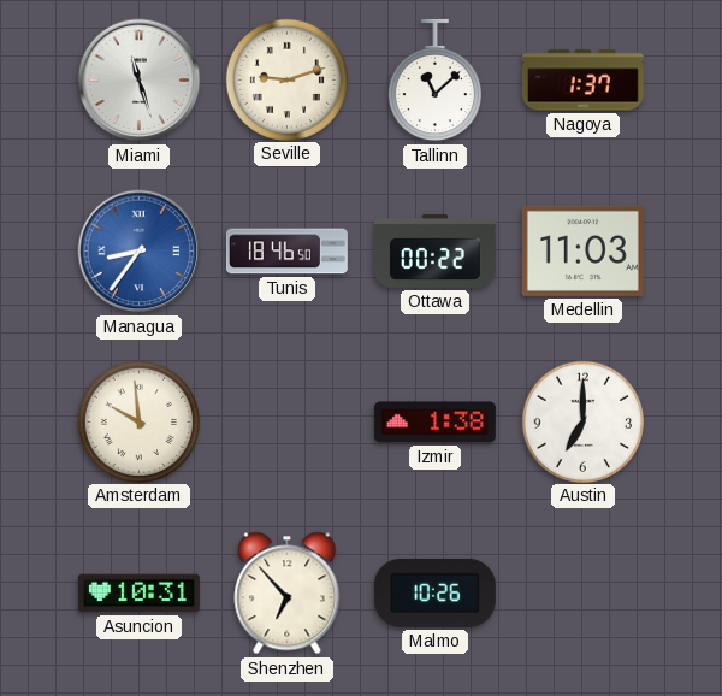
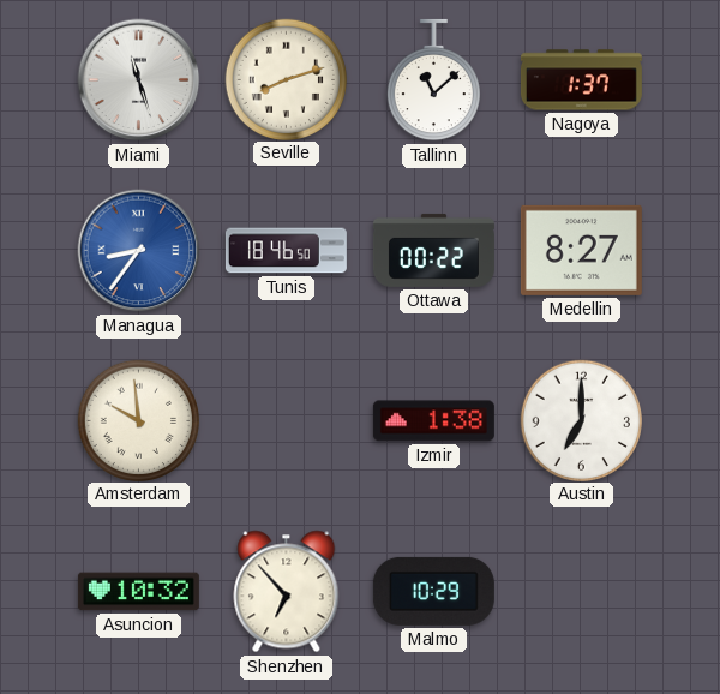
Seville: 9:12 -> 8:12
Medellin: 11:03 -> 8:27
Asuncion: 10:31 -> 10:32
Malmo: 10:26 -> 10:29
